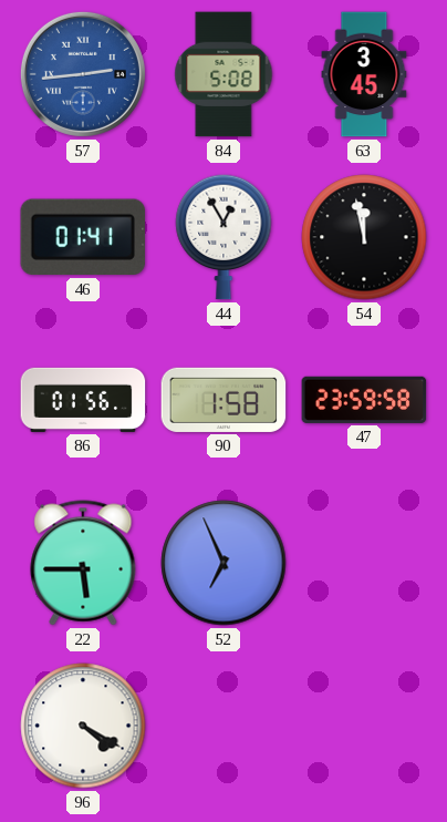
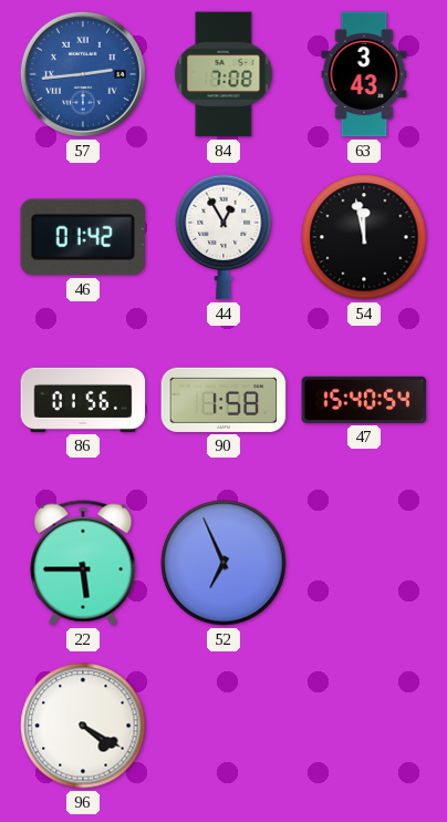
84: 5:08 -> 7:08
63: 3:45 -> 3:43
46: 01:41 -> 01:42
47: 23:59 -> 15:40
